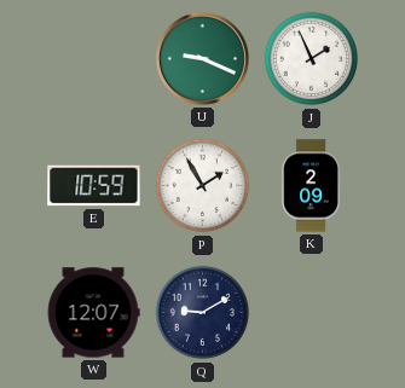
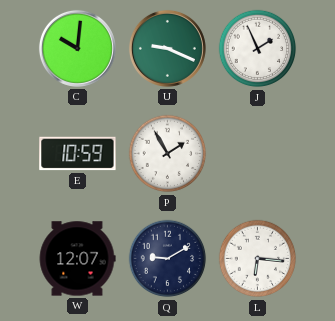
C: none -> 10:01
K: 2:09 -> none
L: none -> 6:16
